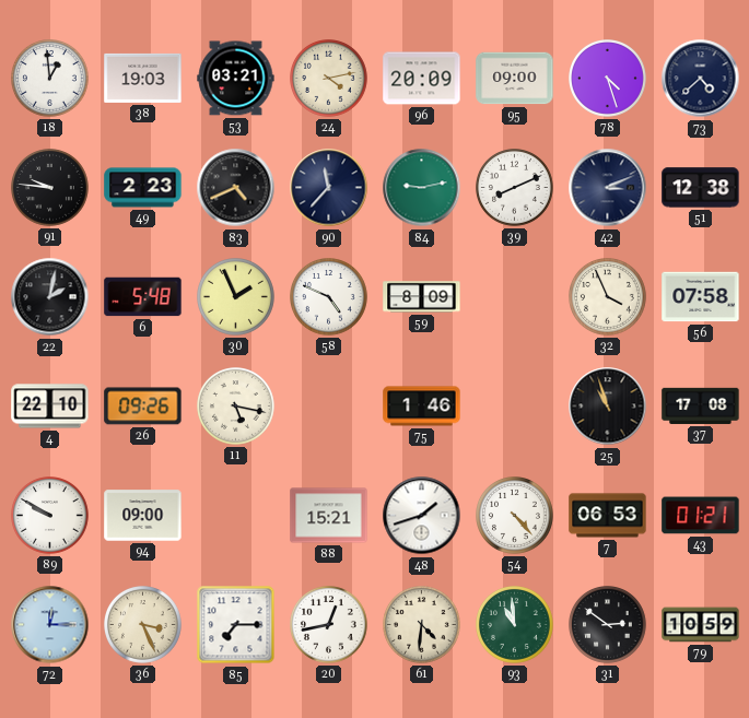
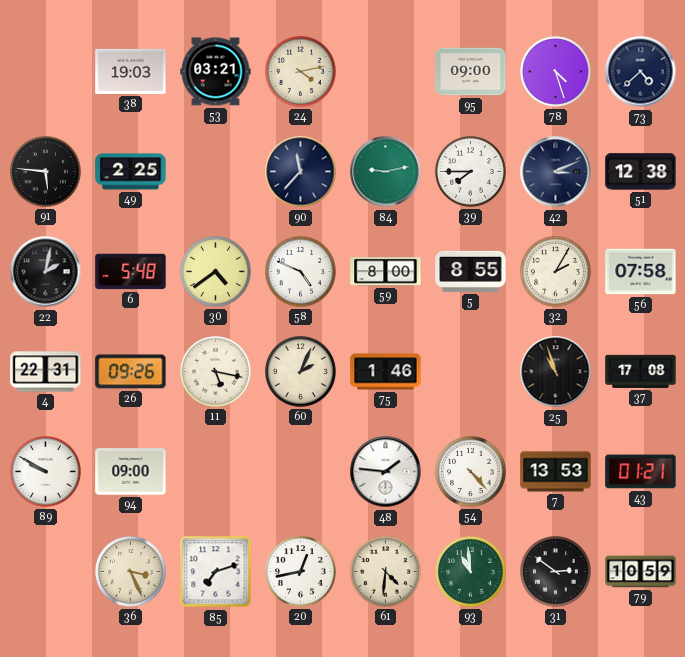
18: 12:59 -> none
96: 20:09 -> none
91: 9:46 -> 5:46
49: 2:23 -> 2:25
83: 4:41 -> none
39: 8:11 -> 7:45
30: 1:56 -> 4:39
59: 8:09 -> 8:00
5: none -> 8:55
32: 3:56 -> 2:05
4: 22:10 -> 22:31
60: none -> 2:04
88: 15:21 -> none
48: 1:42 -> 1:46
7: 06:53 -> 13:53
72: 12:15 -> none
85: 7:15 -> 7:12
